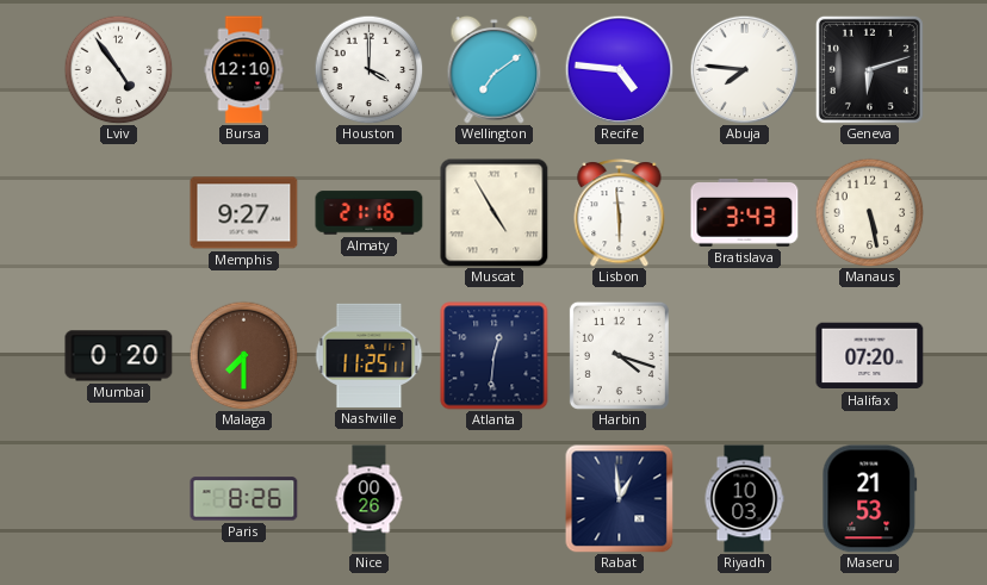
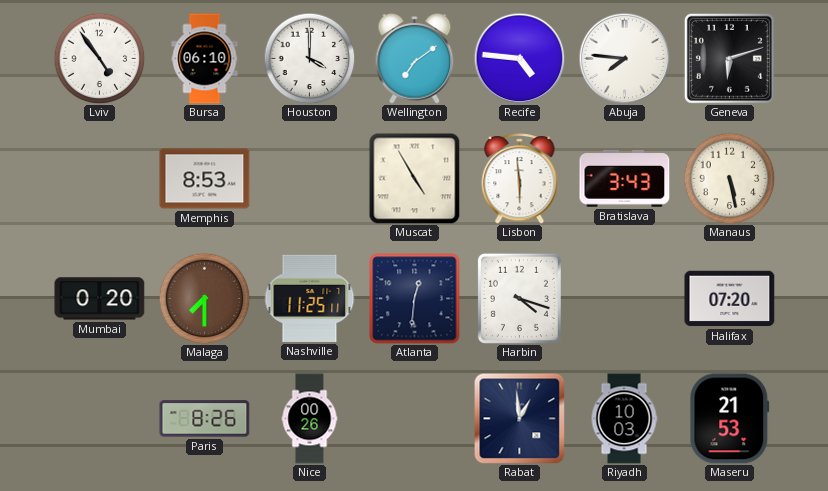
Bursa: 12:10 -> 06:10
Memphis: 9:27 -> 8:53
Almaty: 21:16 -> none
